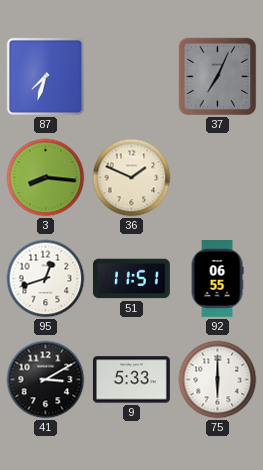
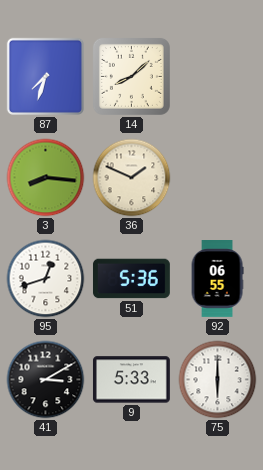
14: none -> 8:08
37: 7:04 -> none
51: 11:51 -> 5:36
